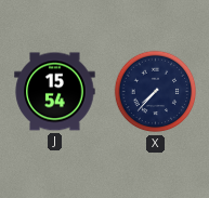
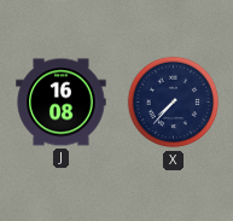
J: 15:54 -> 16:08
